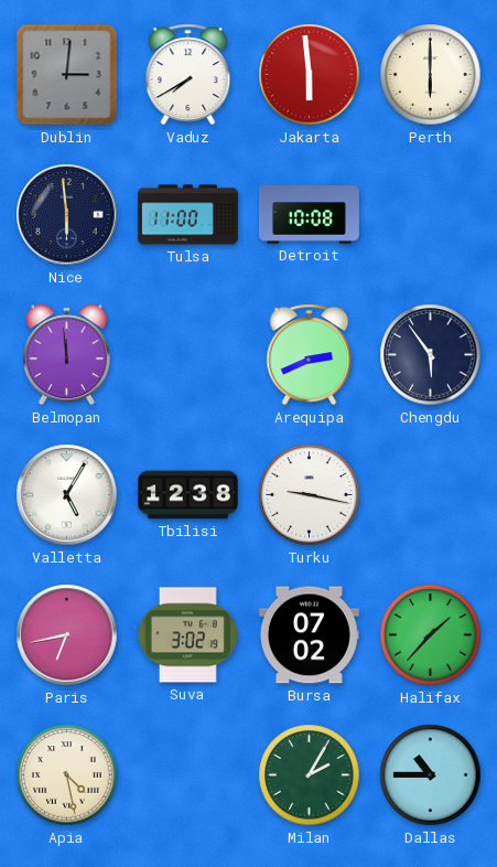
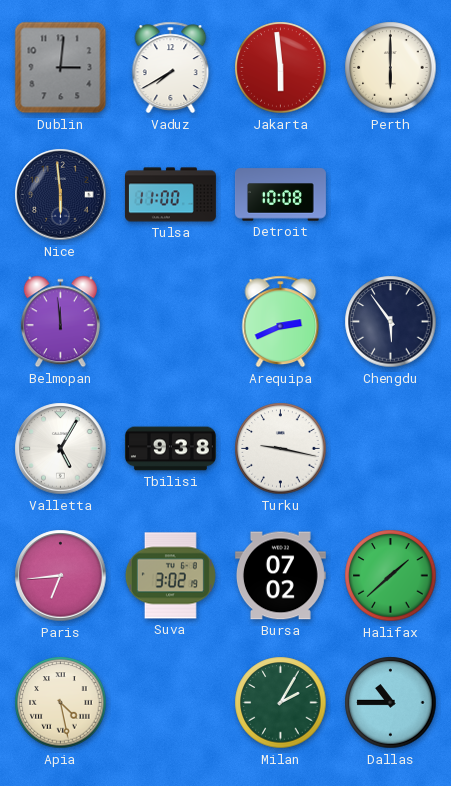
Tbilisi: 12:38 -> 9:38
Paris: 6:43 -> 6:44
Halifax: 1:37 -> 1:38
